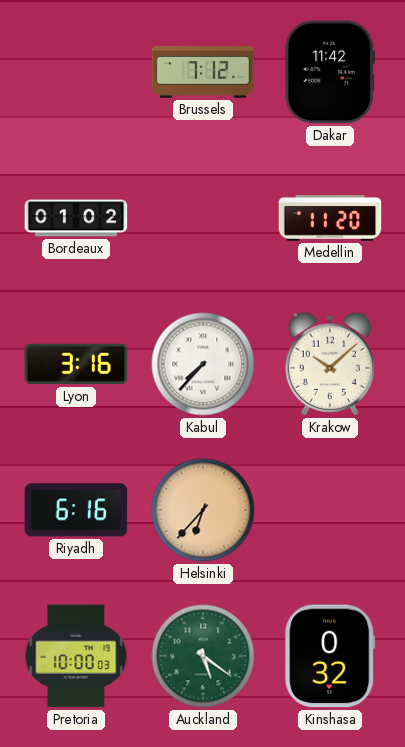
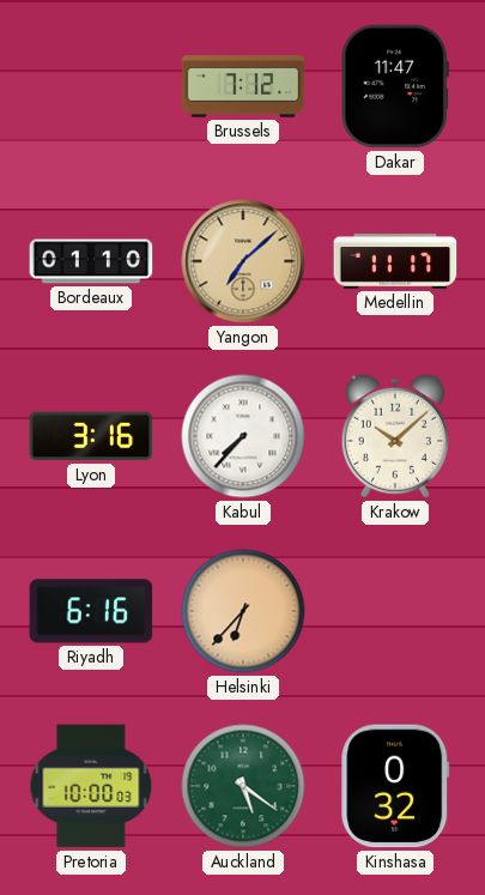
Dakar: 11:42 -> 11:47
Bordeaux: 01:02 -> 01:10
Yangon: none -> 7:08
Medellin: 11:20 -> 11:17
